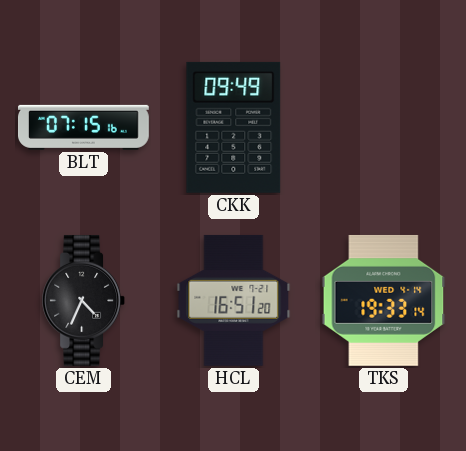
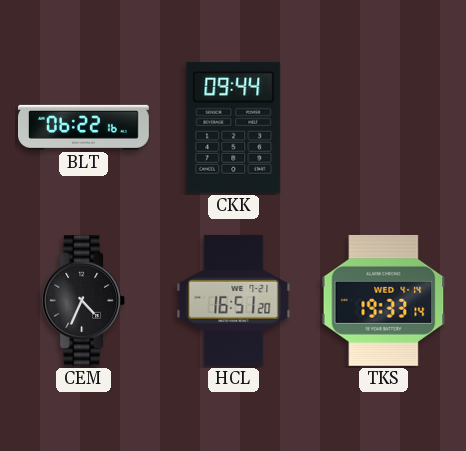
BLT: 07:15 -> 06:22
CKK: 09:49 -> 09:44
